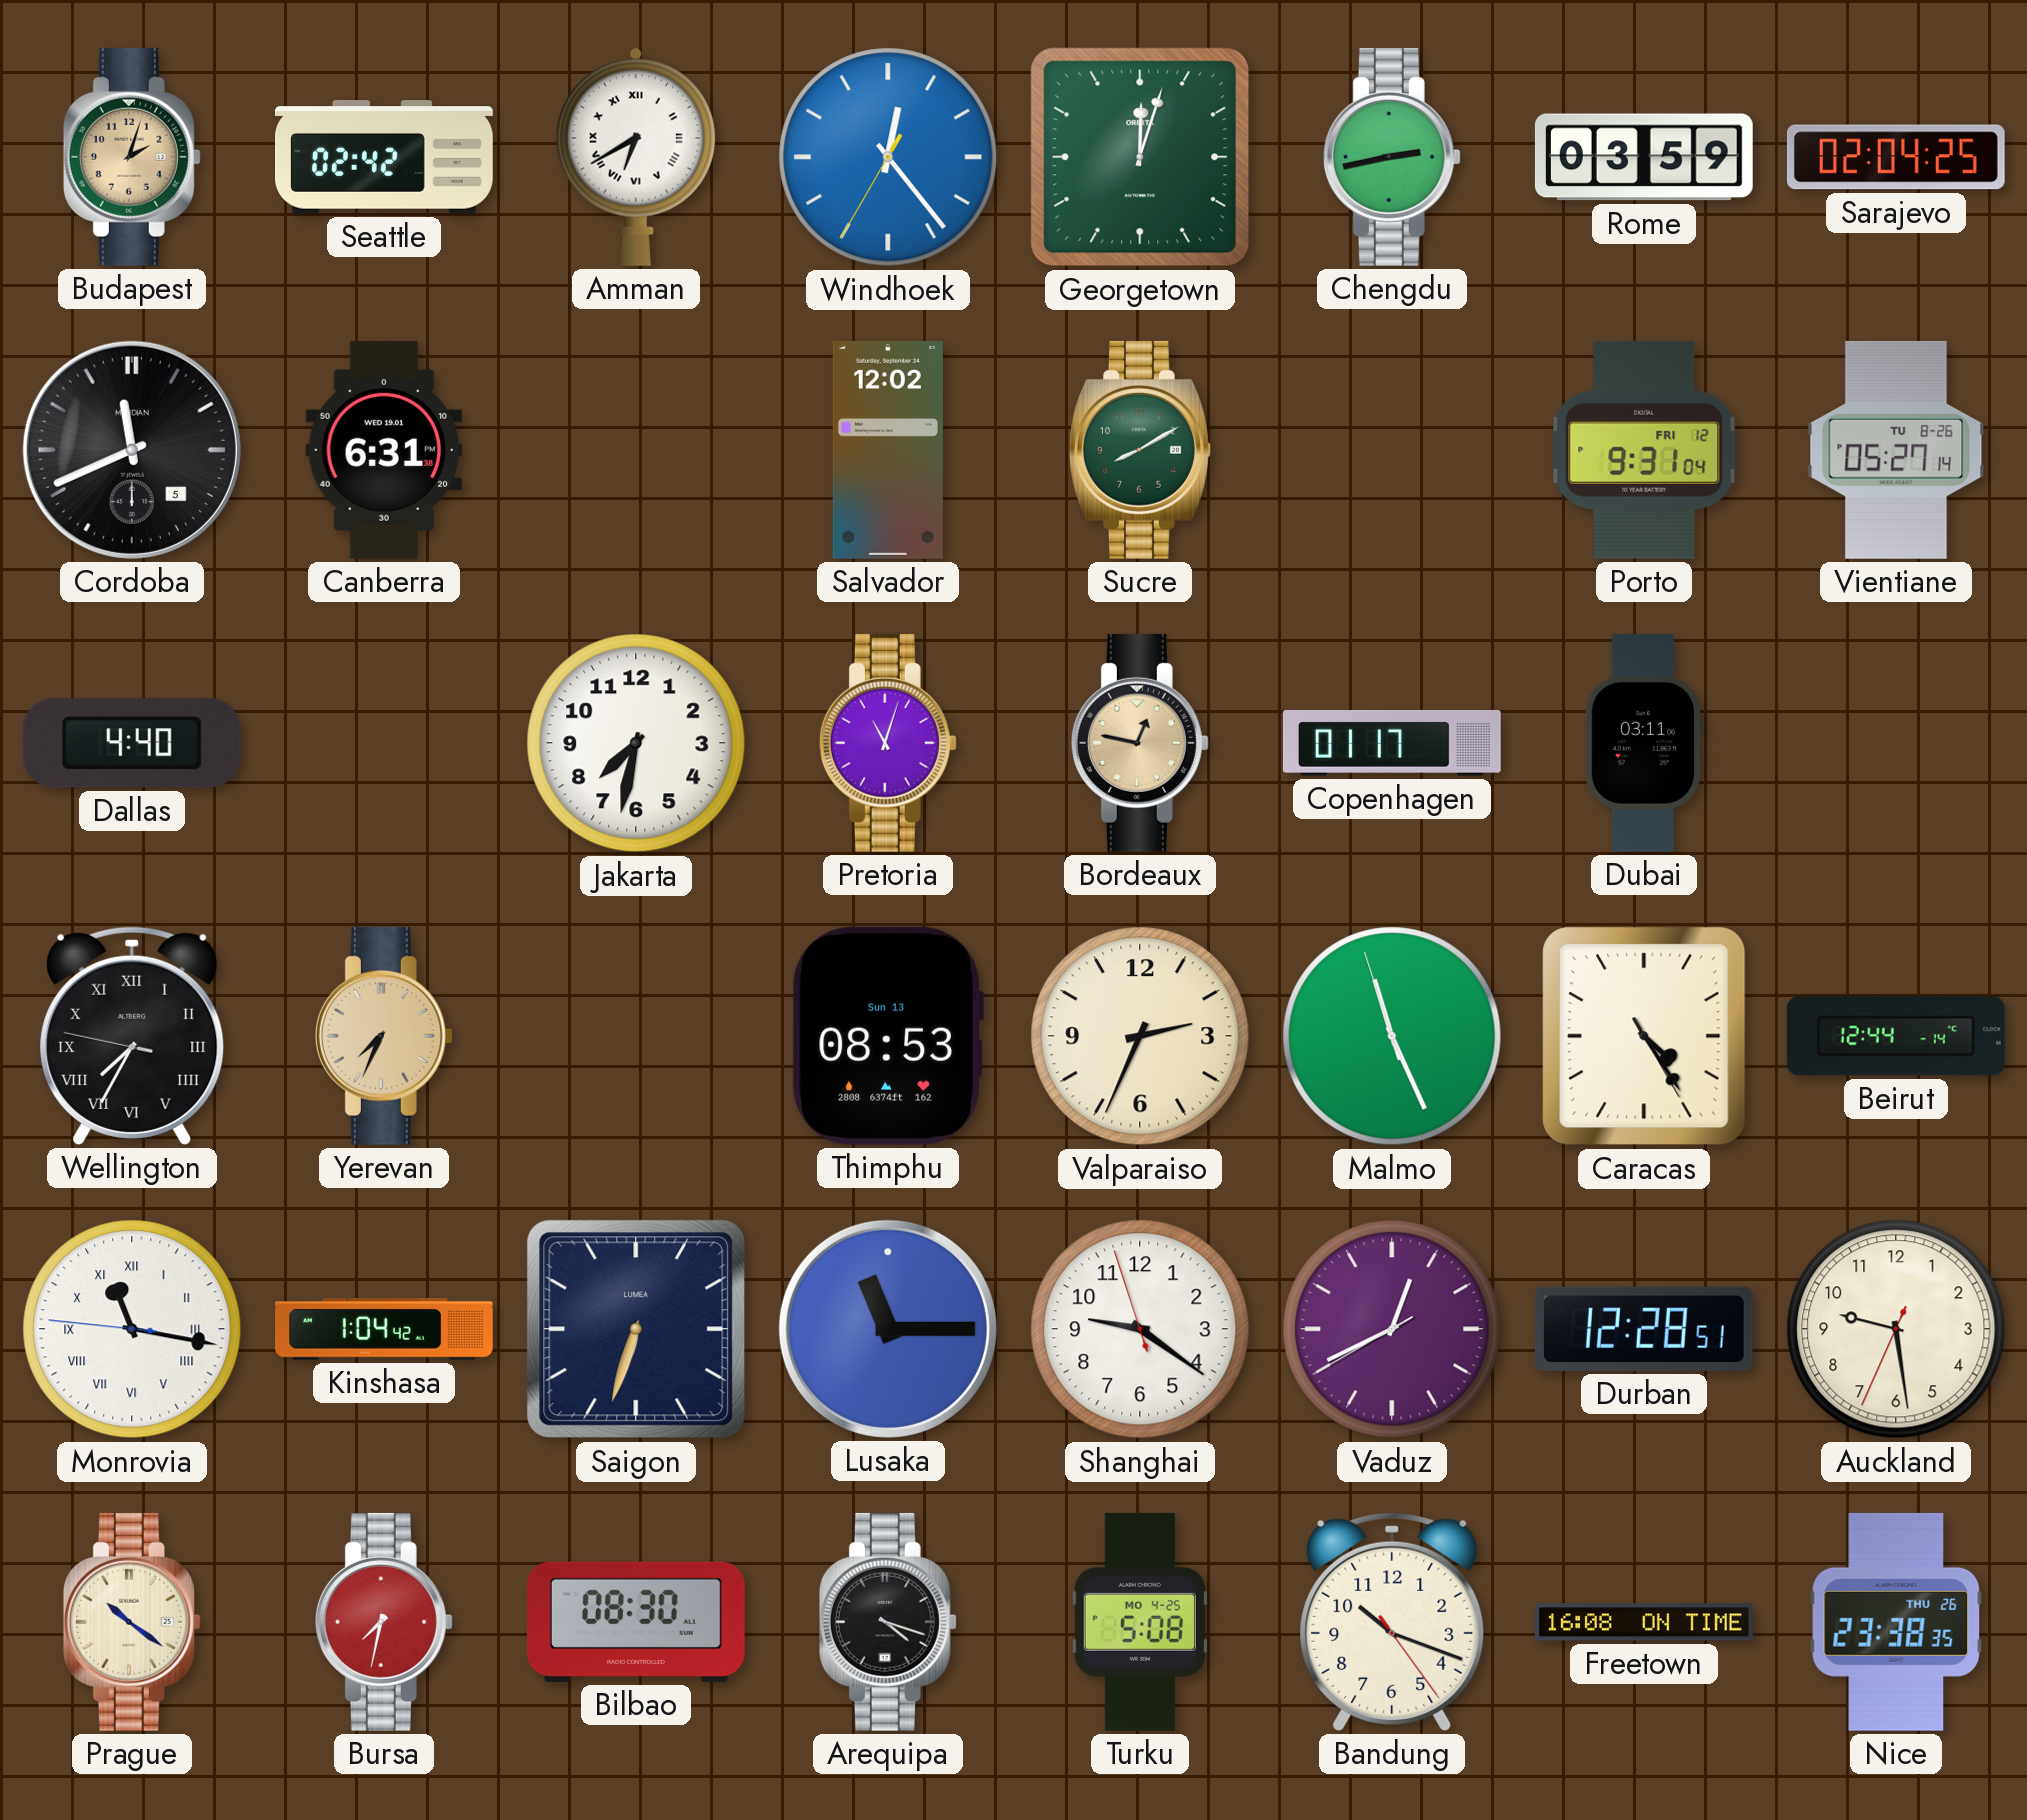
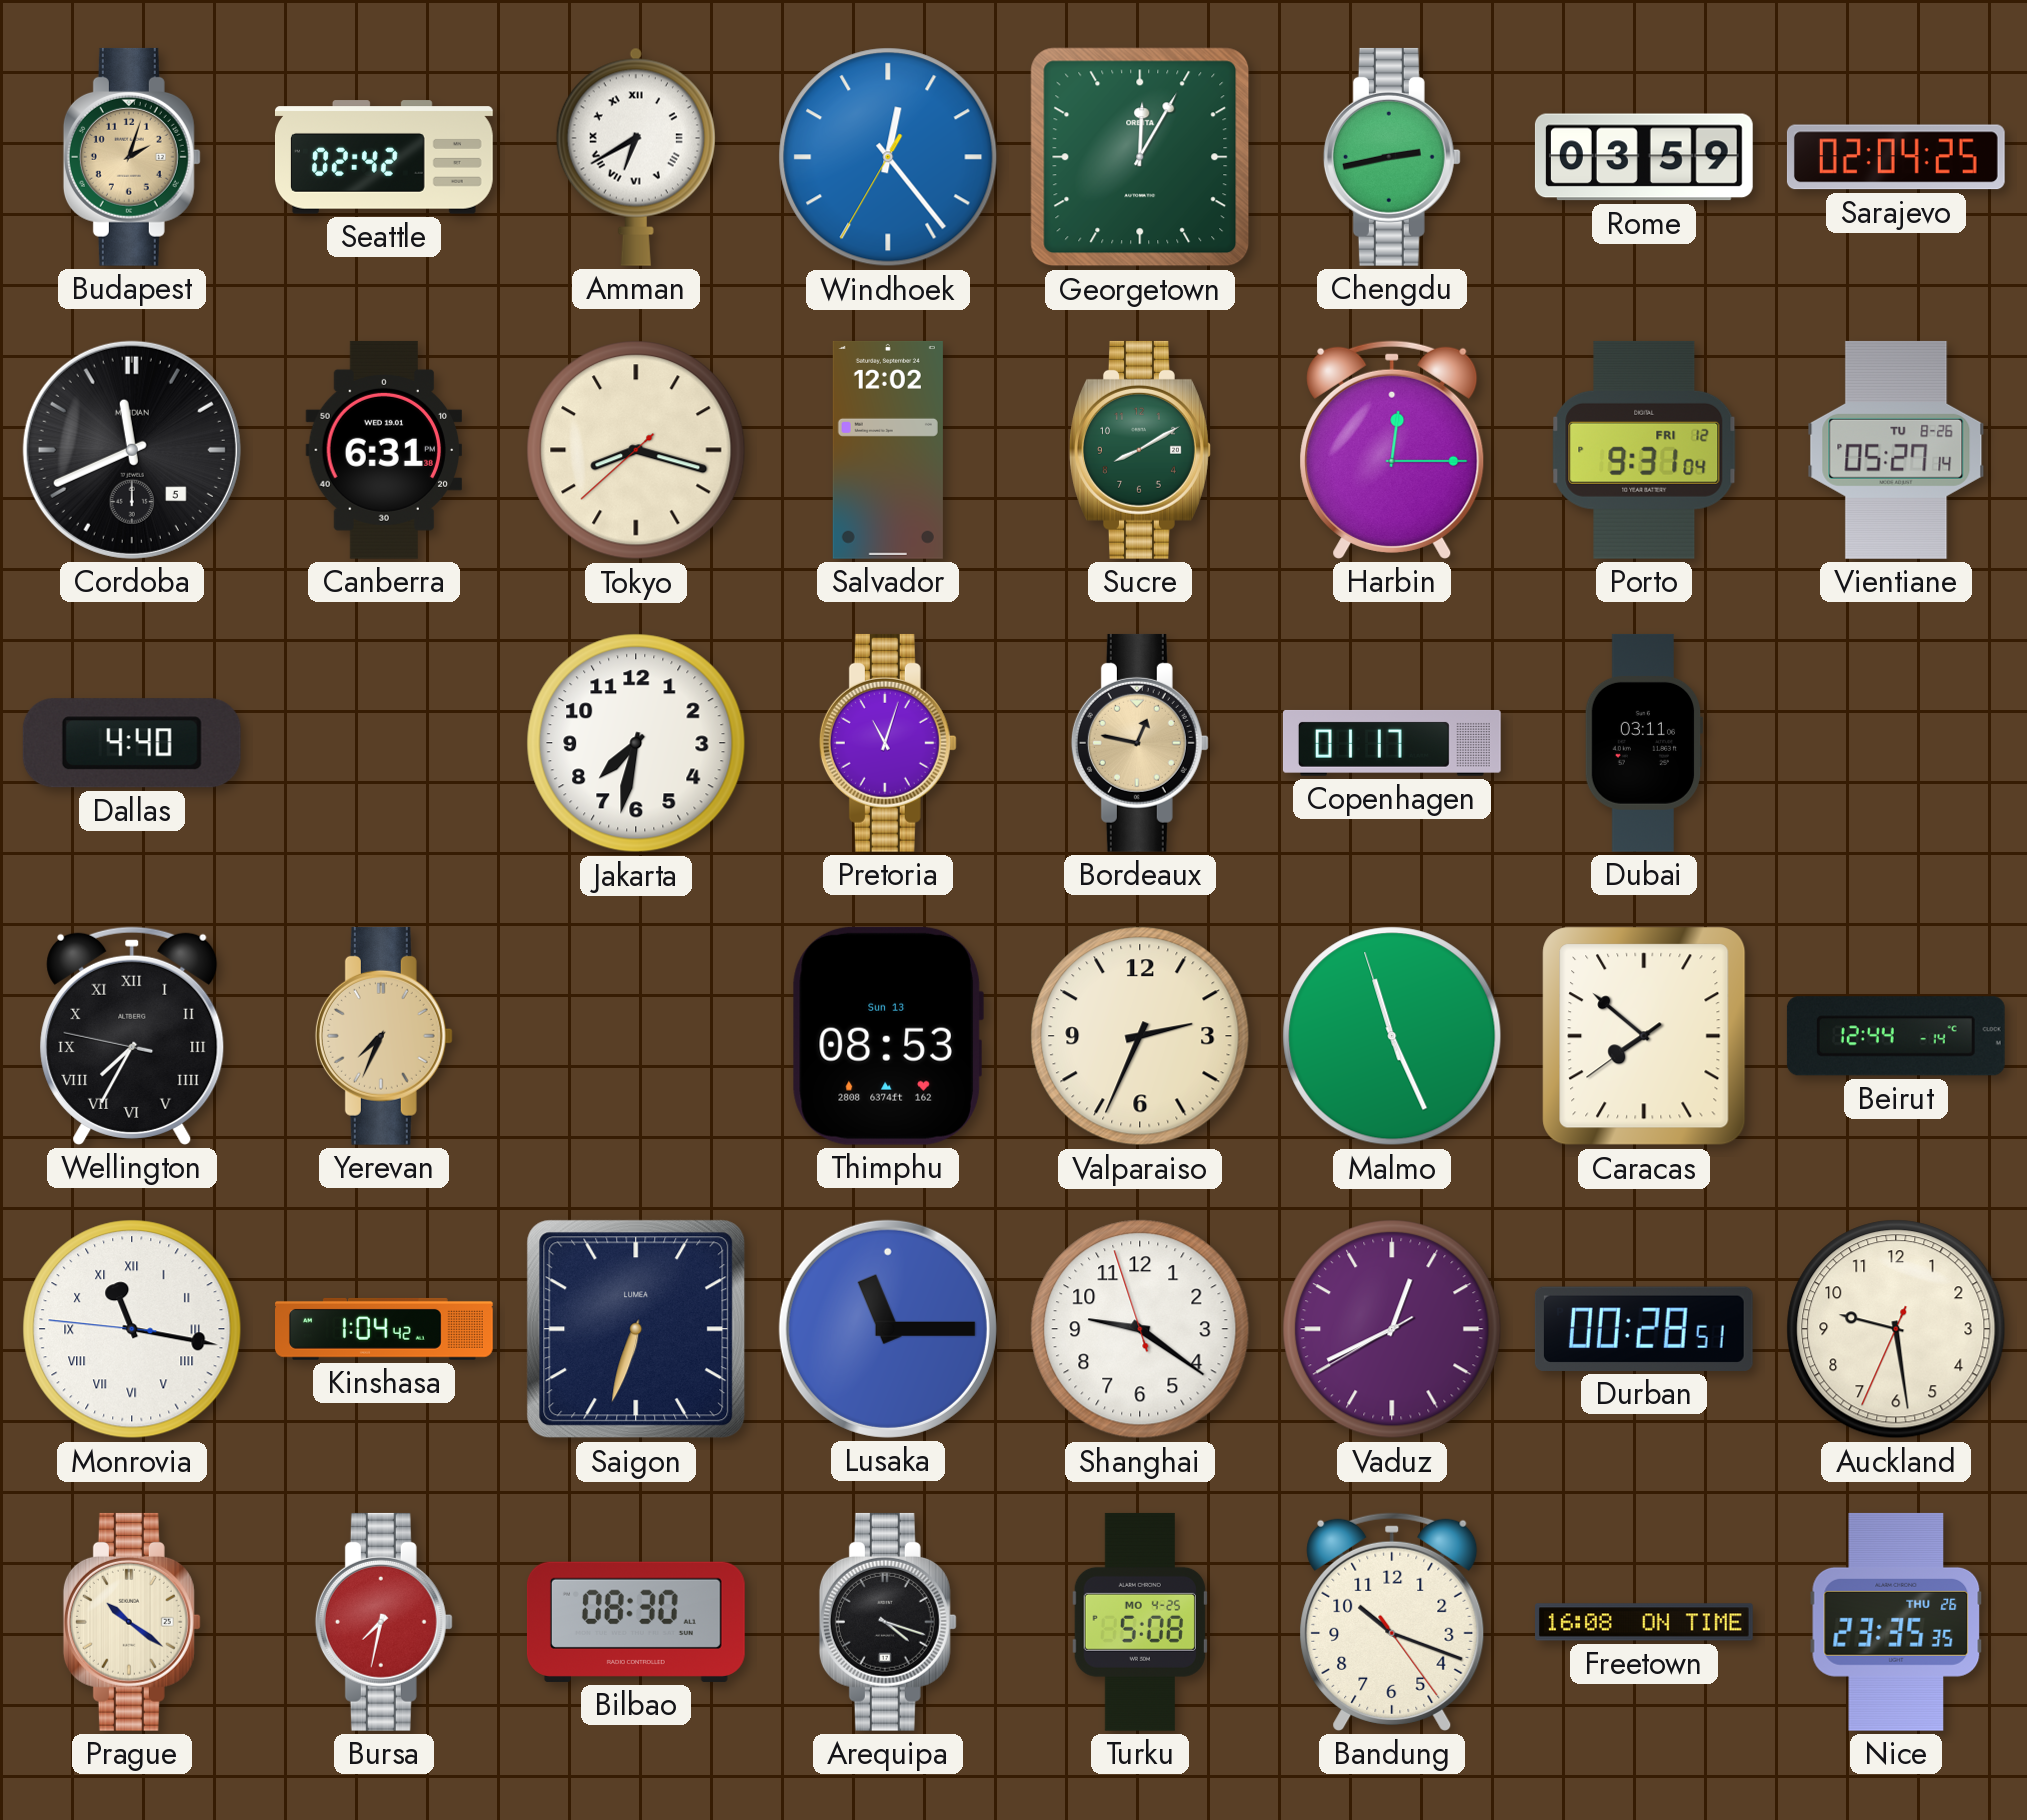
Georgetown: 12:03 -> 12:05
Tokyo: none -> 8:17
Harbin: none -> 12:15
Caracas: 4:24 -> 7:51
Durban: 12:28 -> 00:28
Nice: 23:38 -> 23:35
